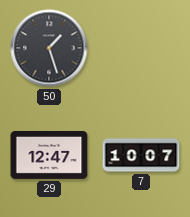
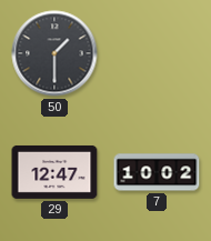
50: 1:27 -> 1:30
7: 10:07 -> 10:02
